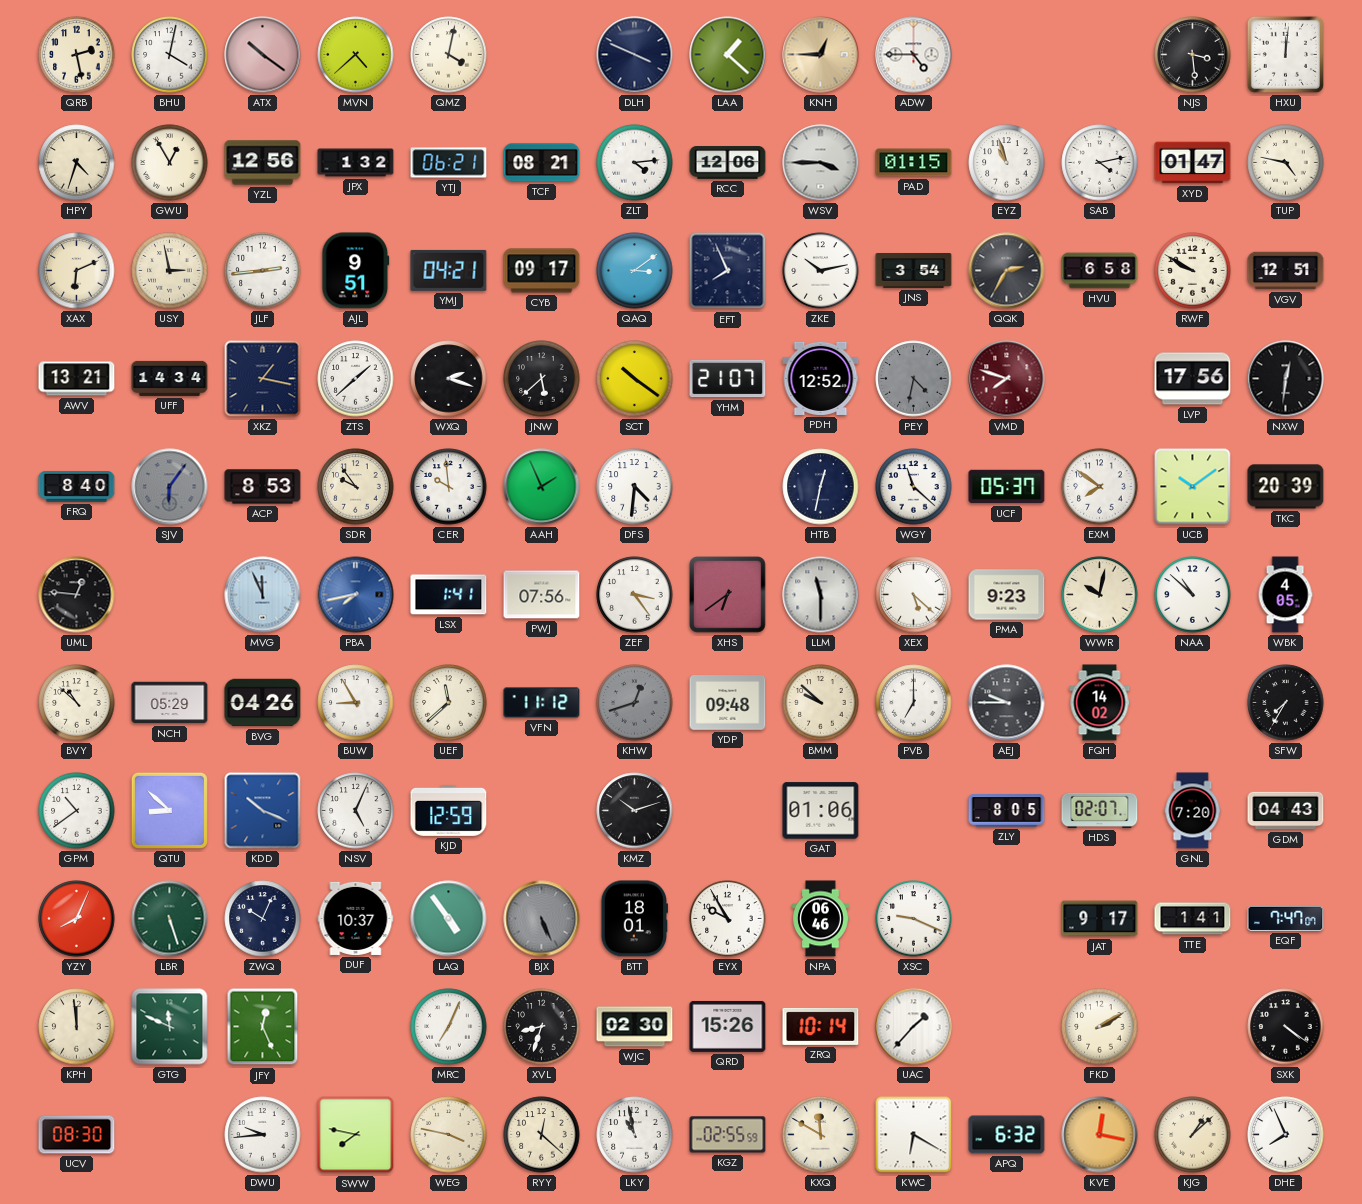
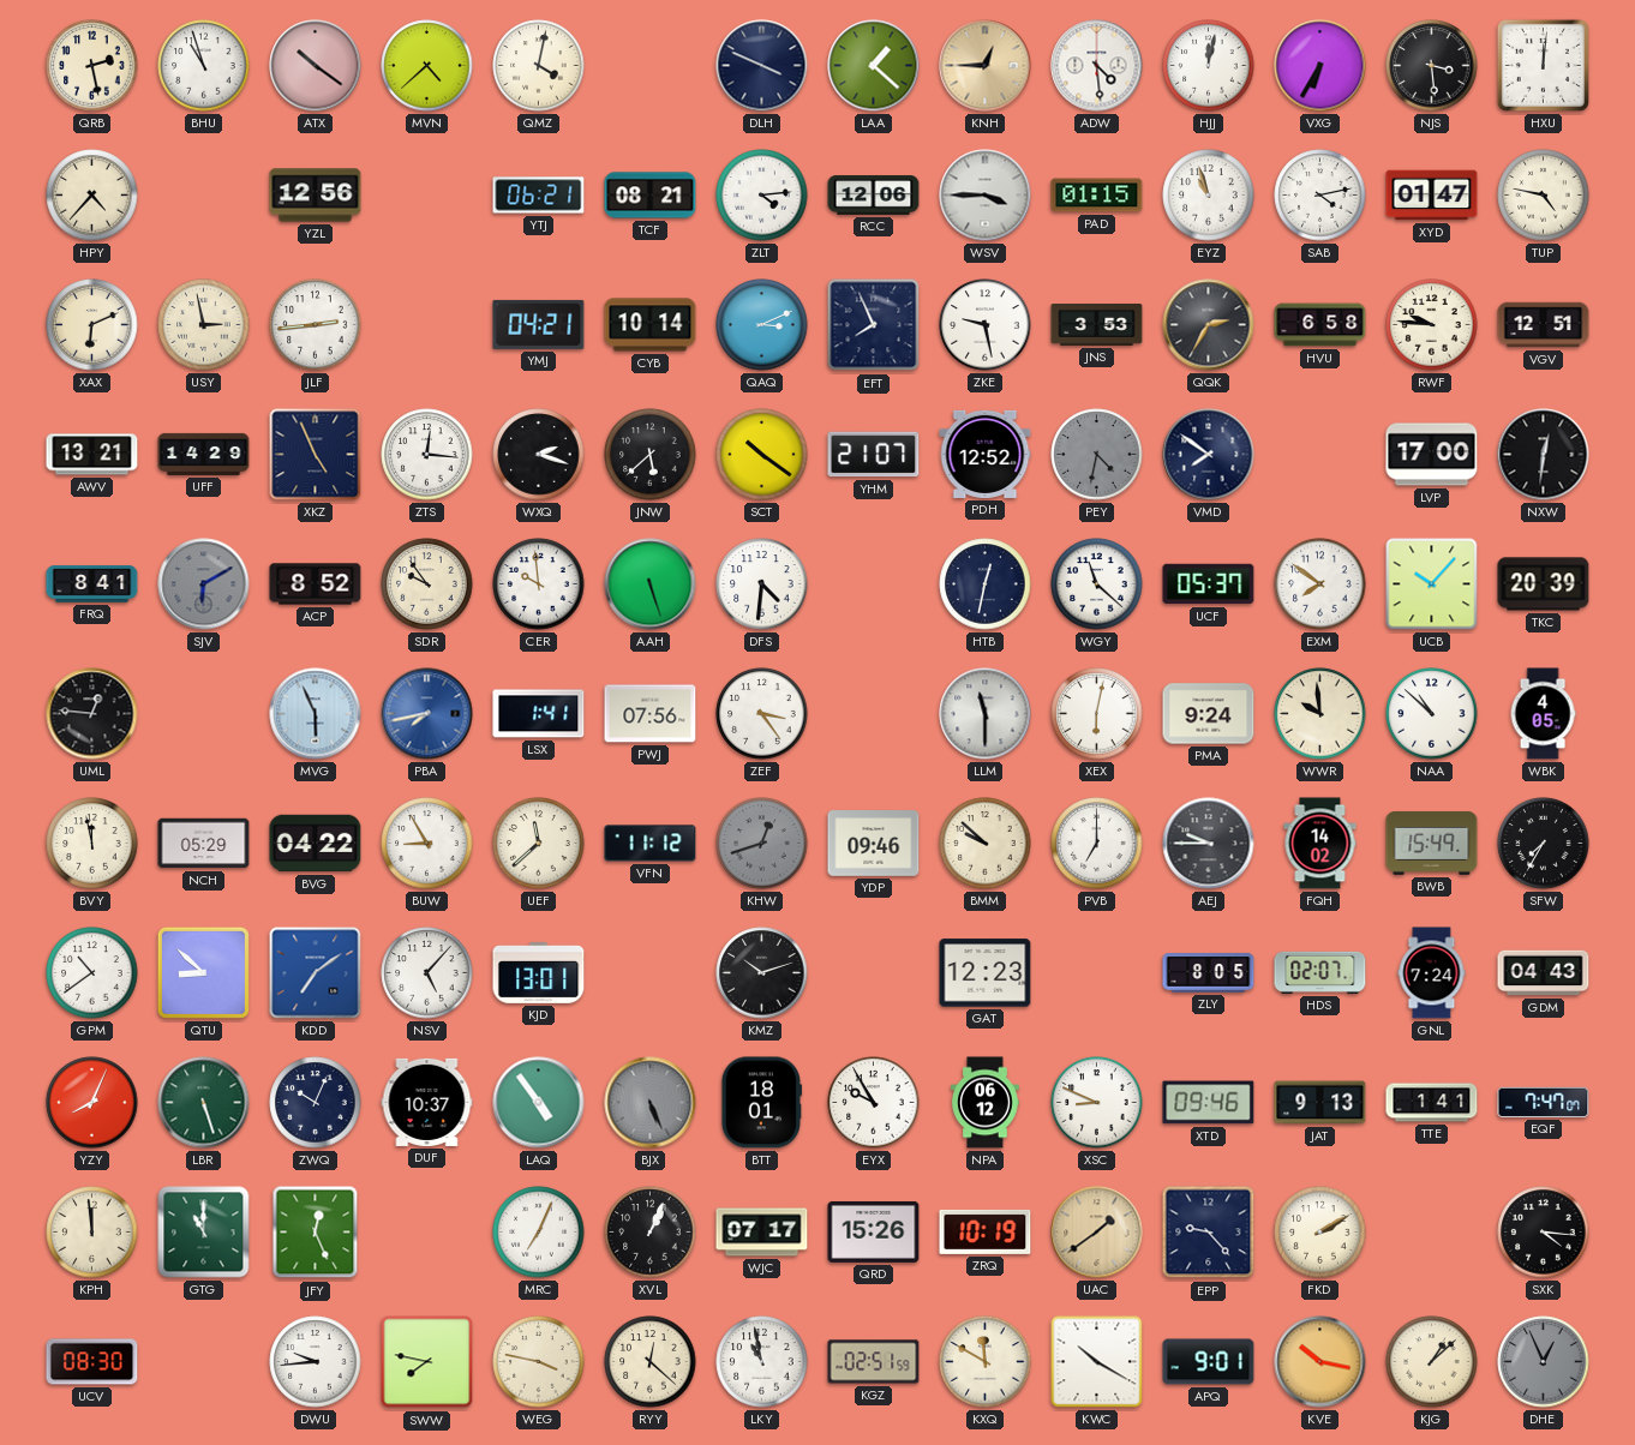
BHU: 4:02 -> 10:57
ADW: 4:45 -> 4:29
HJJ: none -> 12:02
VXG: none -> 6:35
HPY: 4:33 -> 4:37
GWU: 12:55 -> none
JPX: 1:32 -> none
AJL: 9:51 -> none
CYB: 09:17 -> 10:14
QAQ: 3:09 -> 3:11
ZKE: 10:13 -> 9:28
JNS: 3:54 -> 3:53
RWF: 9:50 -> 9:46
UFF: 14:34 -> 14:29
XKZ: 1:17 -> 4:56
ZTS: 1:38 -> 12:16
VMD: 7:48 -> 7:51
VMD dial: burgundy -> navy
LVP: 17:56 -> 17:00
FRQ: 8:40 -> 8:41
SJV: 6:06 -> 6:10
ACP: 8:53 -> 8:52
AAH: 1:56 -> 5:27
UCB: 10:09 -> 10:07
MVG: 11:56 -> 5:56
XHS: 6:39 -> none
XEX: 5:22 -> 6:02
PMA: 9:23 -> 9:24
WWR: 10:02 -> 9:59
BVY: 10:52 -> 11:58
BVG: 04:26 -> 04:22
YDP: 09:48 -> 09:46
BWB: none -> 15:49
KDD: 10:19 -> 7:09
NSV: 5:04 -> 5:07
KJD: 12:59 -> 13:01
GAT: 01:06 -> 12:23
GNL: 7:20 -> 7:24
NPA: 06:46 -> 06:12
XSC: 9:19 -> 8:49
XTD: none -> 09:46
JAT: 9:17 -> 9:13
GTG: 11:49 -> 11:00
XVL: 8:33 -> 1:04
WJC: 02:30 -> 07:17
ZRQ: 10:14 -> 10:19
UAC: 1:37 -> 1:39
UAC dial: white -> champagne
EPP: none -> 9:23
SXK: 4:21 -> 4:16
KGZ: 02:55 -> 02:51
KWC: 6:20 -> 10:20
APQ: 6:32 -> 9:01
KVE: 12:17 -> 10:17
DHE: 7:56 -> 12:56
DHE dial: white -> grey
